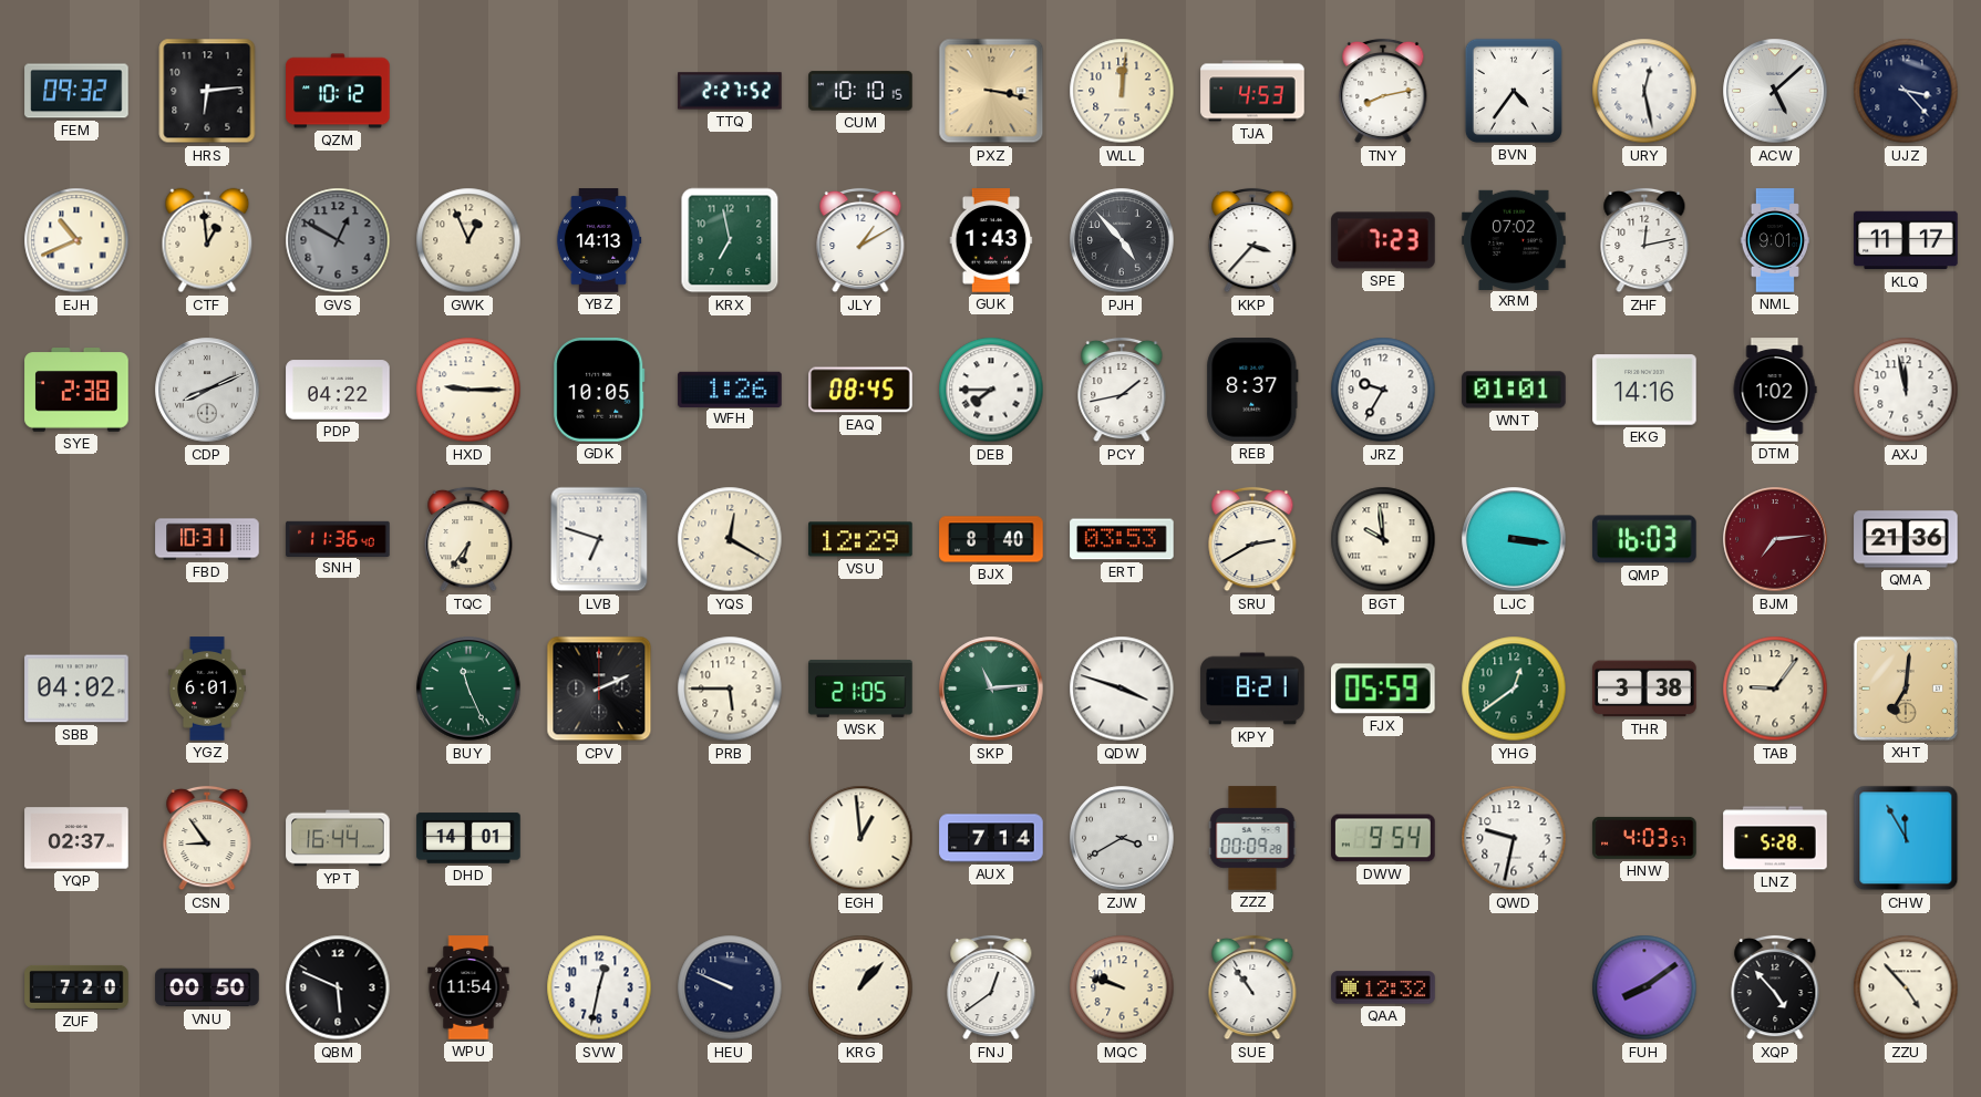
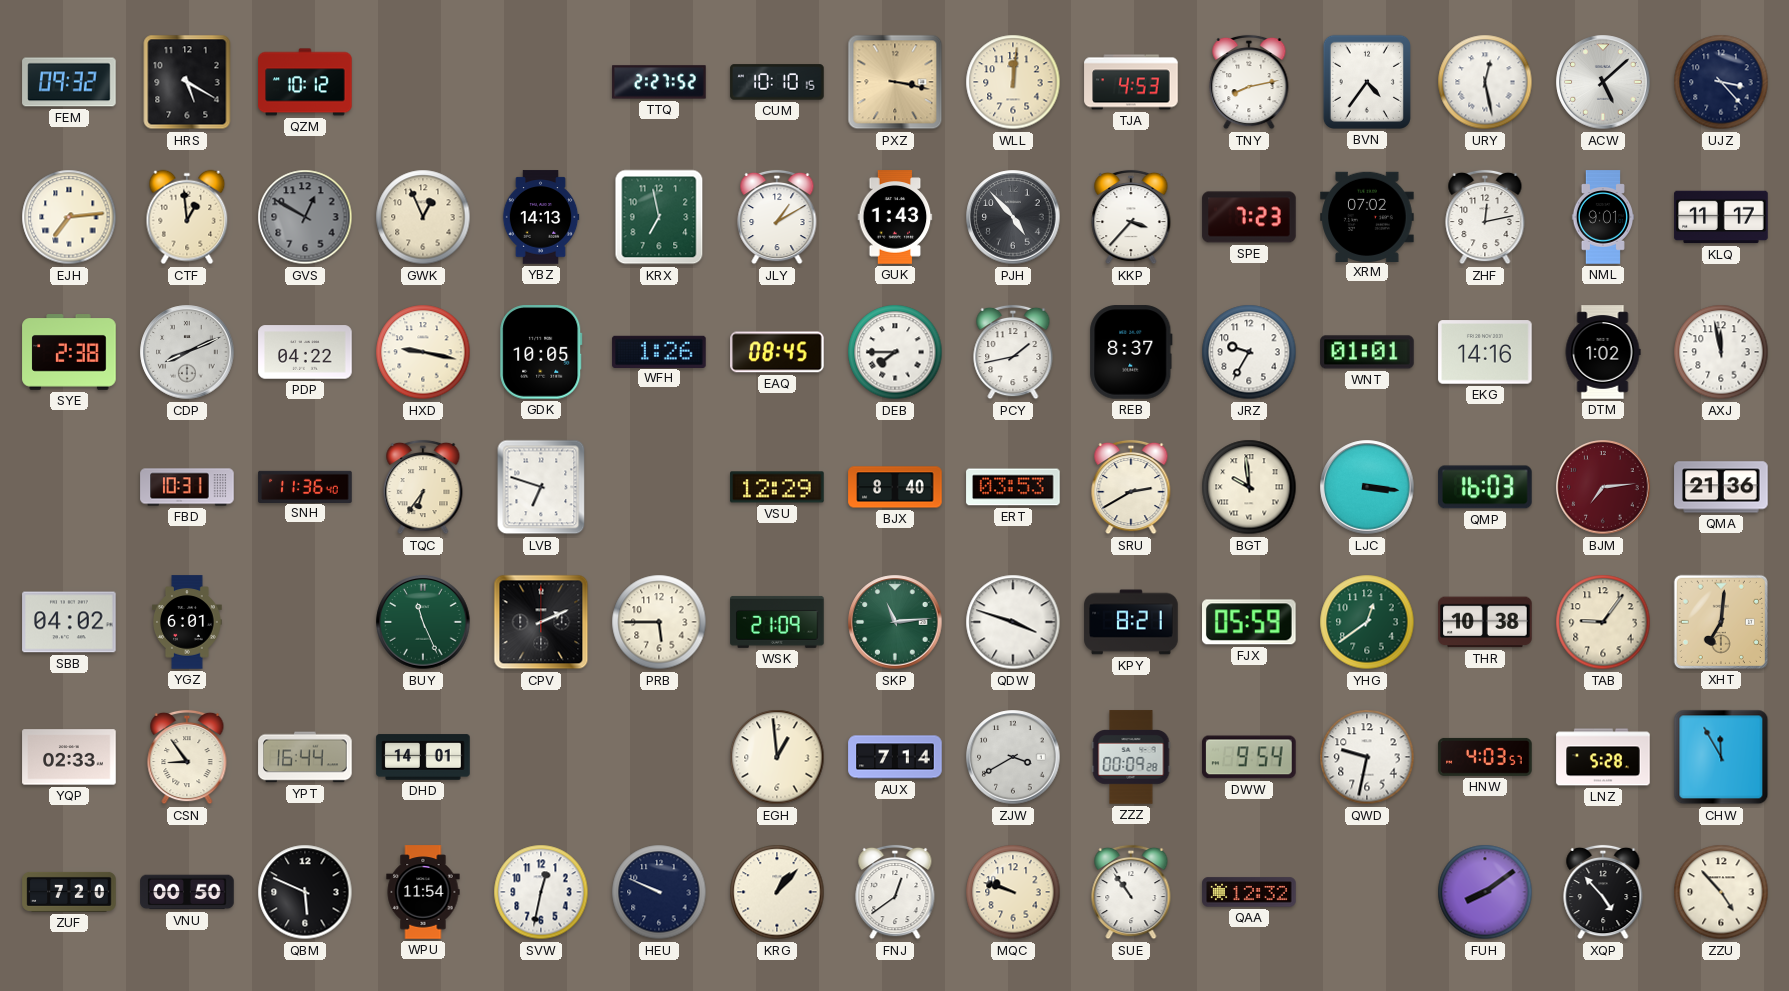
HRS: 6:14 -> 5:20
EJH: 10:41 -> 7:14
HXD: 9:15 -> 9:17
YQS: 12:20 -> none
WSK: 21:05 -> 21:09
THR: 3:38 -> 10:38
YQP: 02:37 -> 02:33
